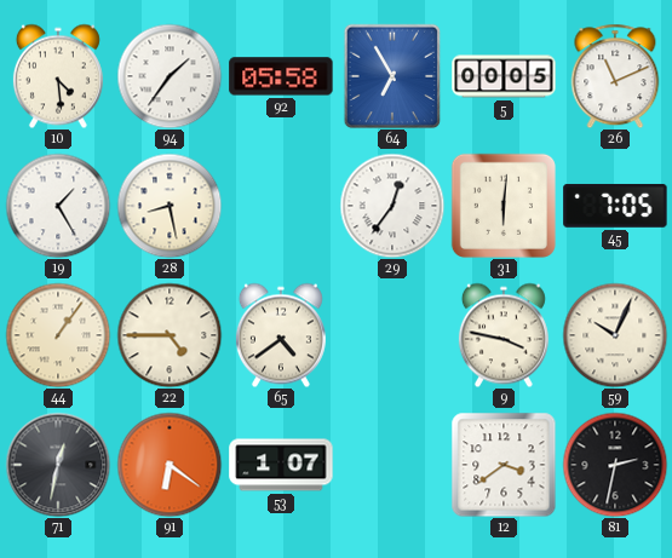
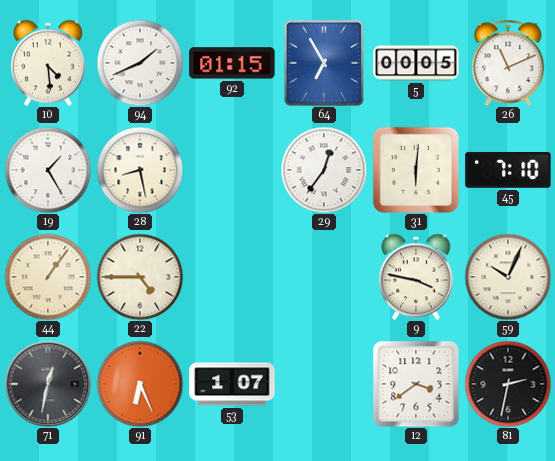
94: 1:36 -> 1:41
92: 05:58 -> 01:15
45: 7:05 -> 7:10
65: 4:39 -> none
91: 6:21 -> 6:26
